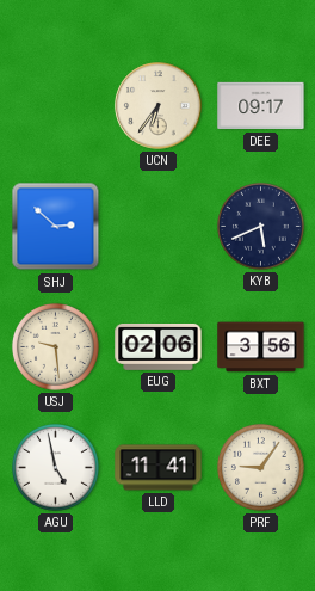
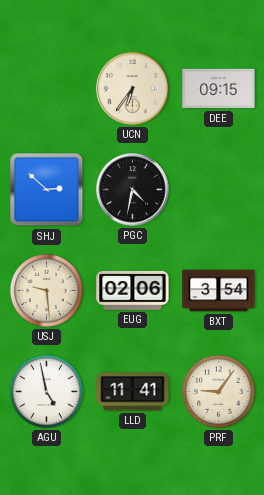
DEE: 09:17 -> 09:15
PGC: none -> 4:32
KYB: 5:41 -> none
BXT: 3:56 -> 3:54
